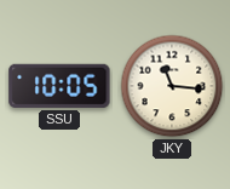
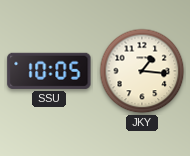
JKY: 11:16 -> 1:16
